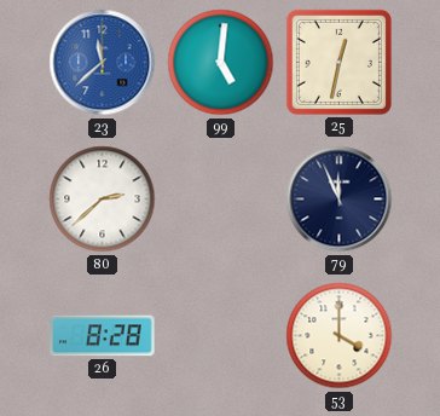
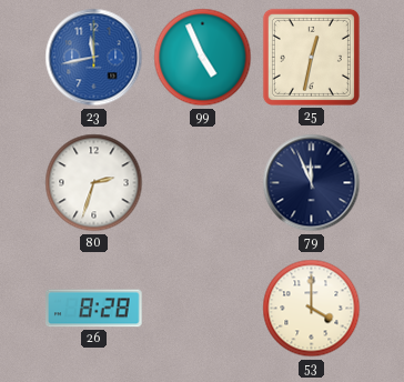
23: 11:38 -> 11:43
99: 5:01 -> 4:56
80: 2:38 -> 2:33
